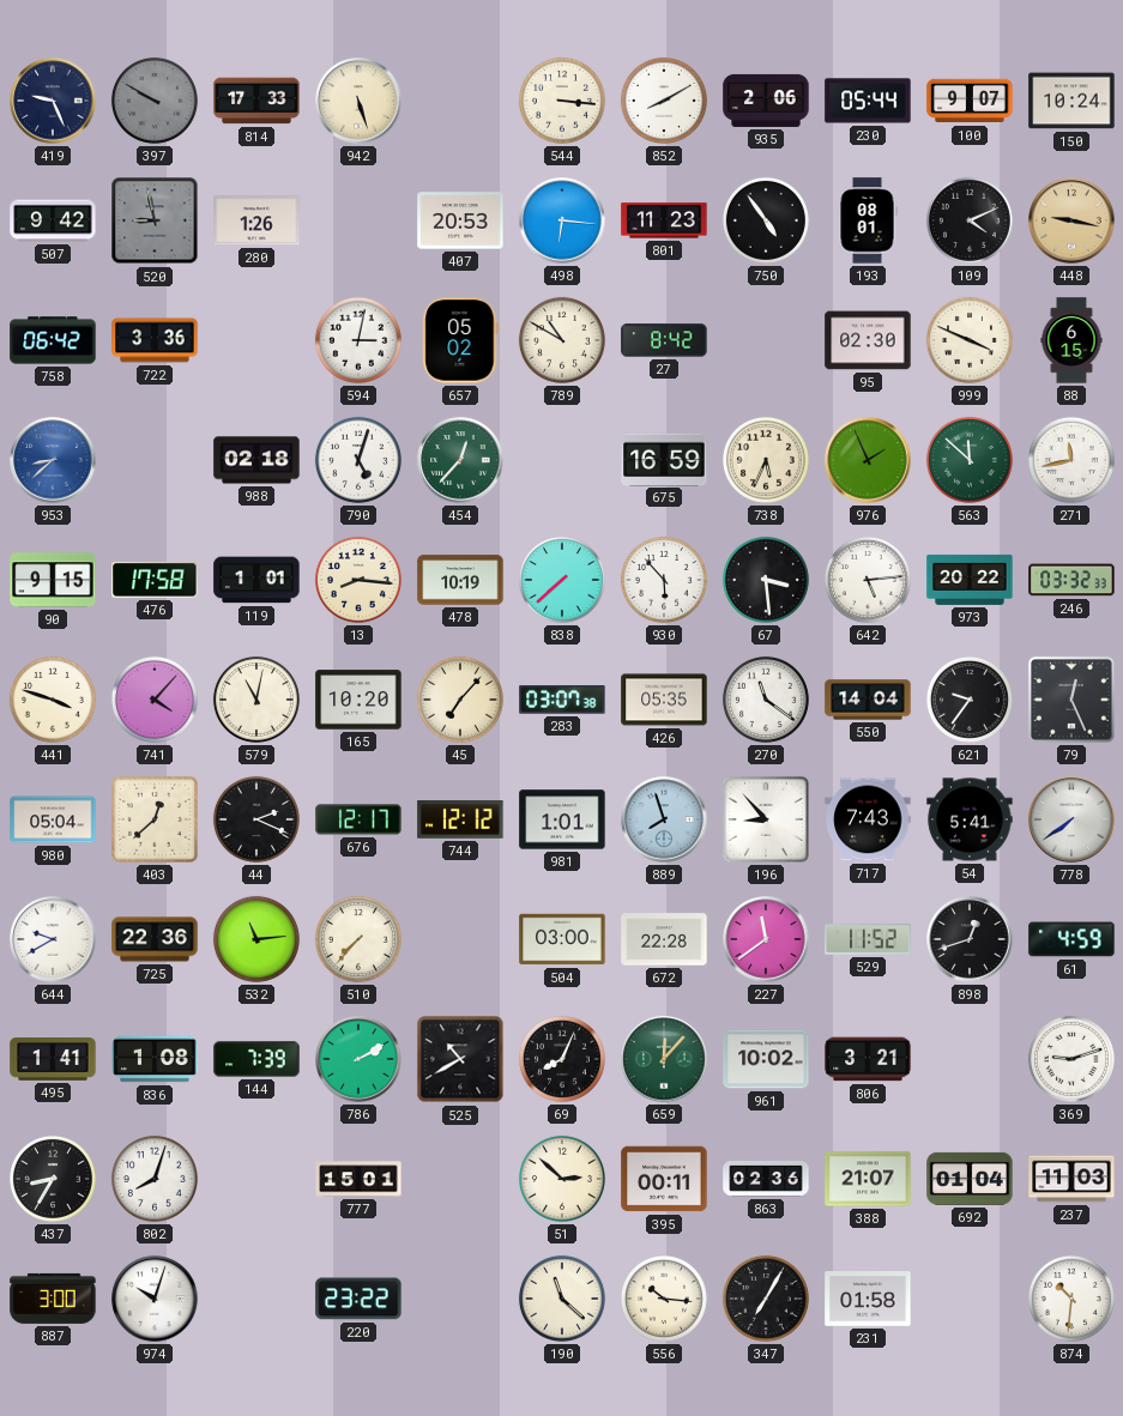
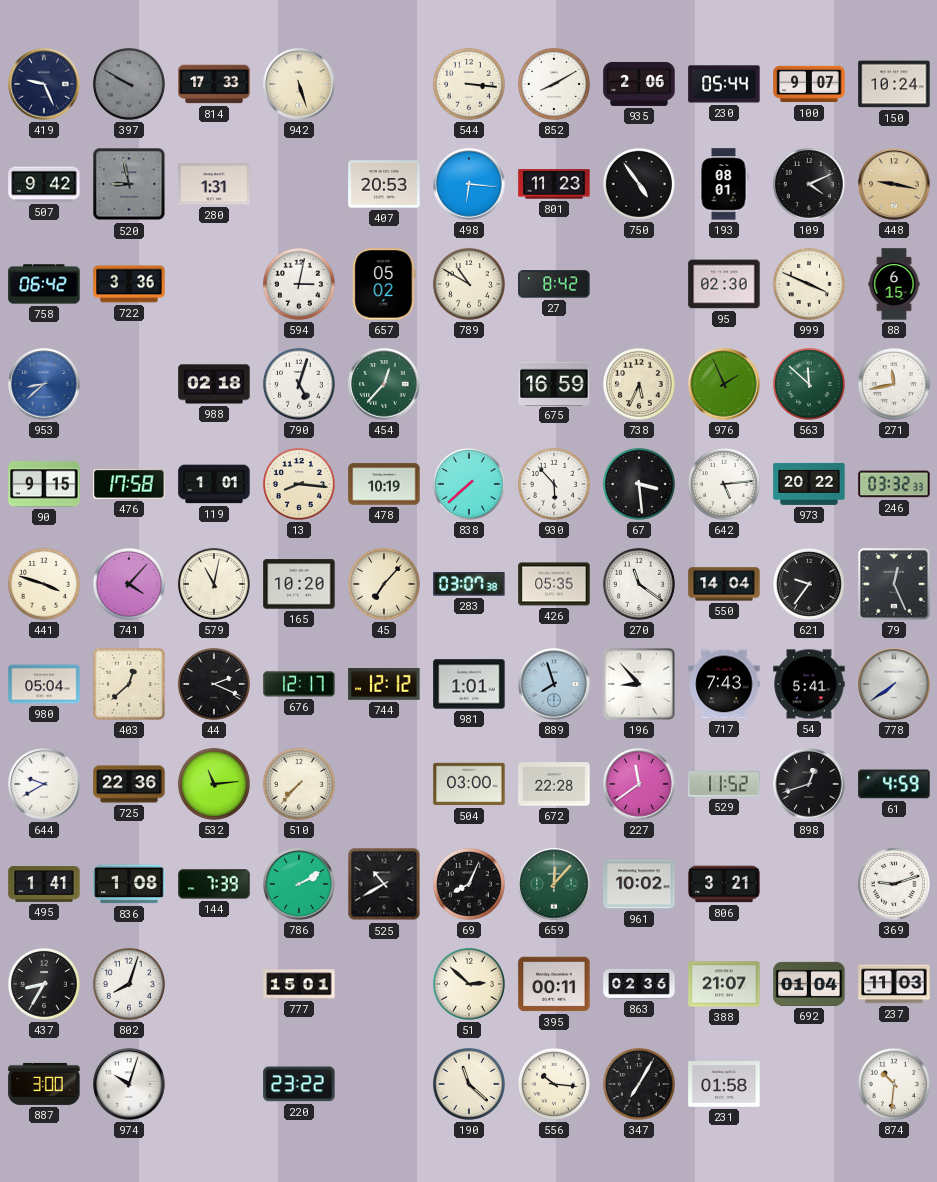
280: 1:26 -> 1:31
